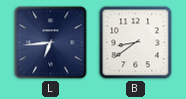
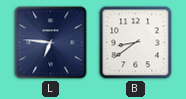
L: 6:44 -> 6:46
